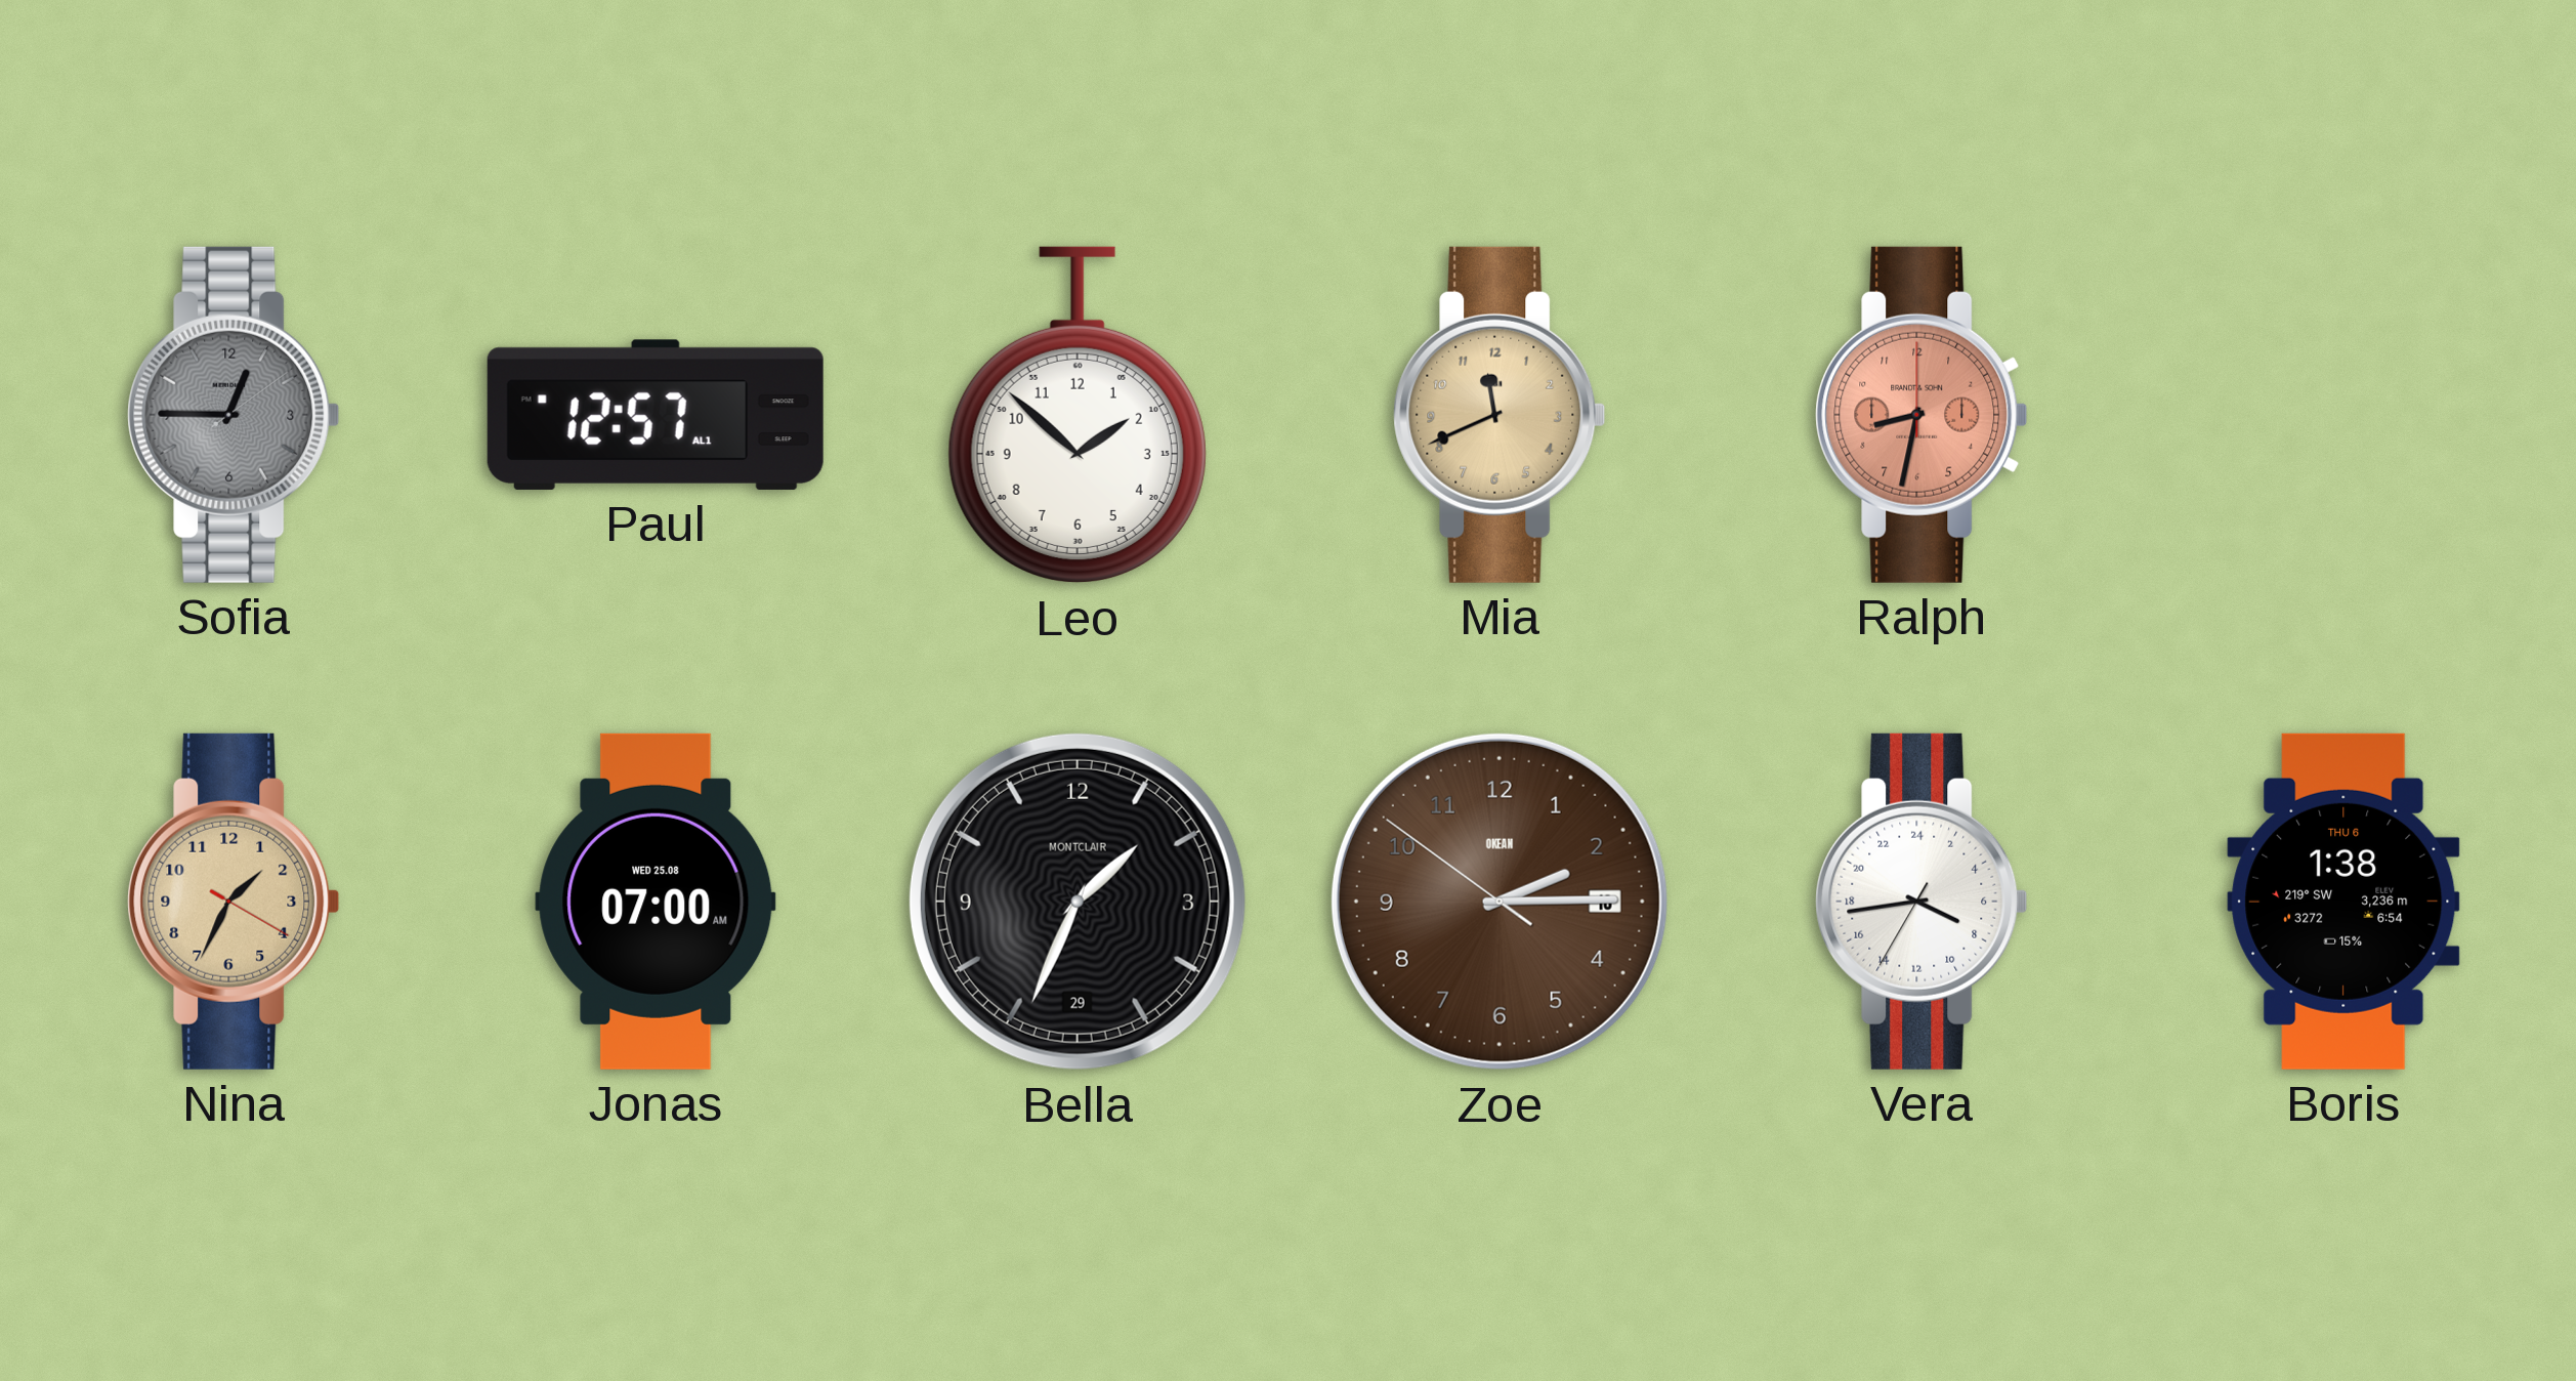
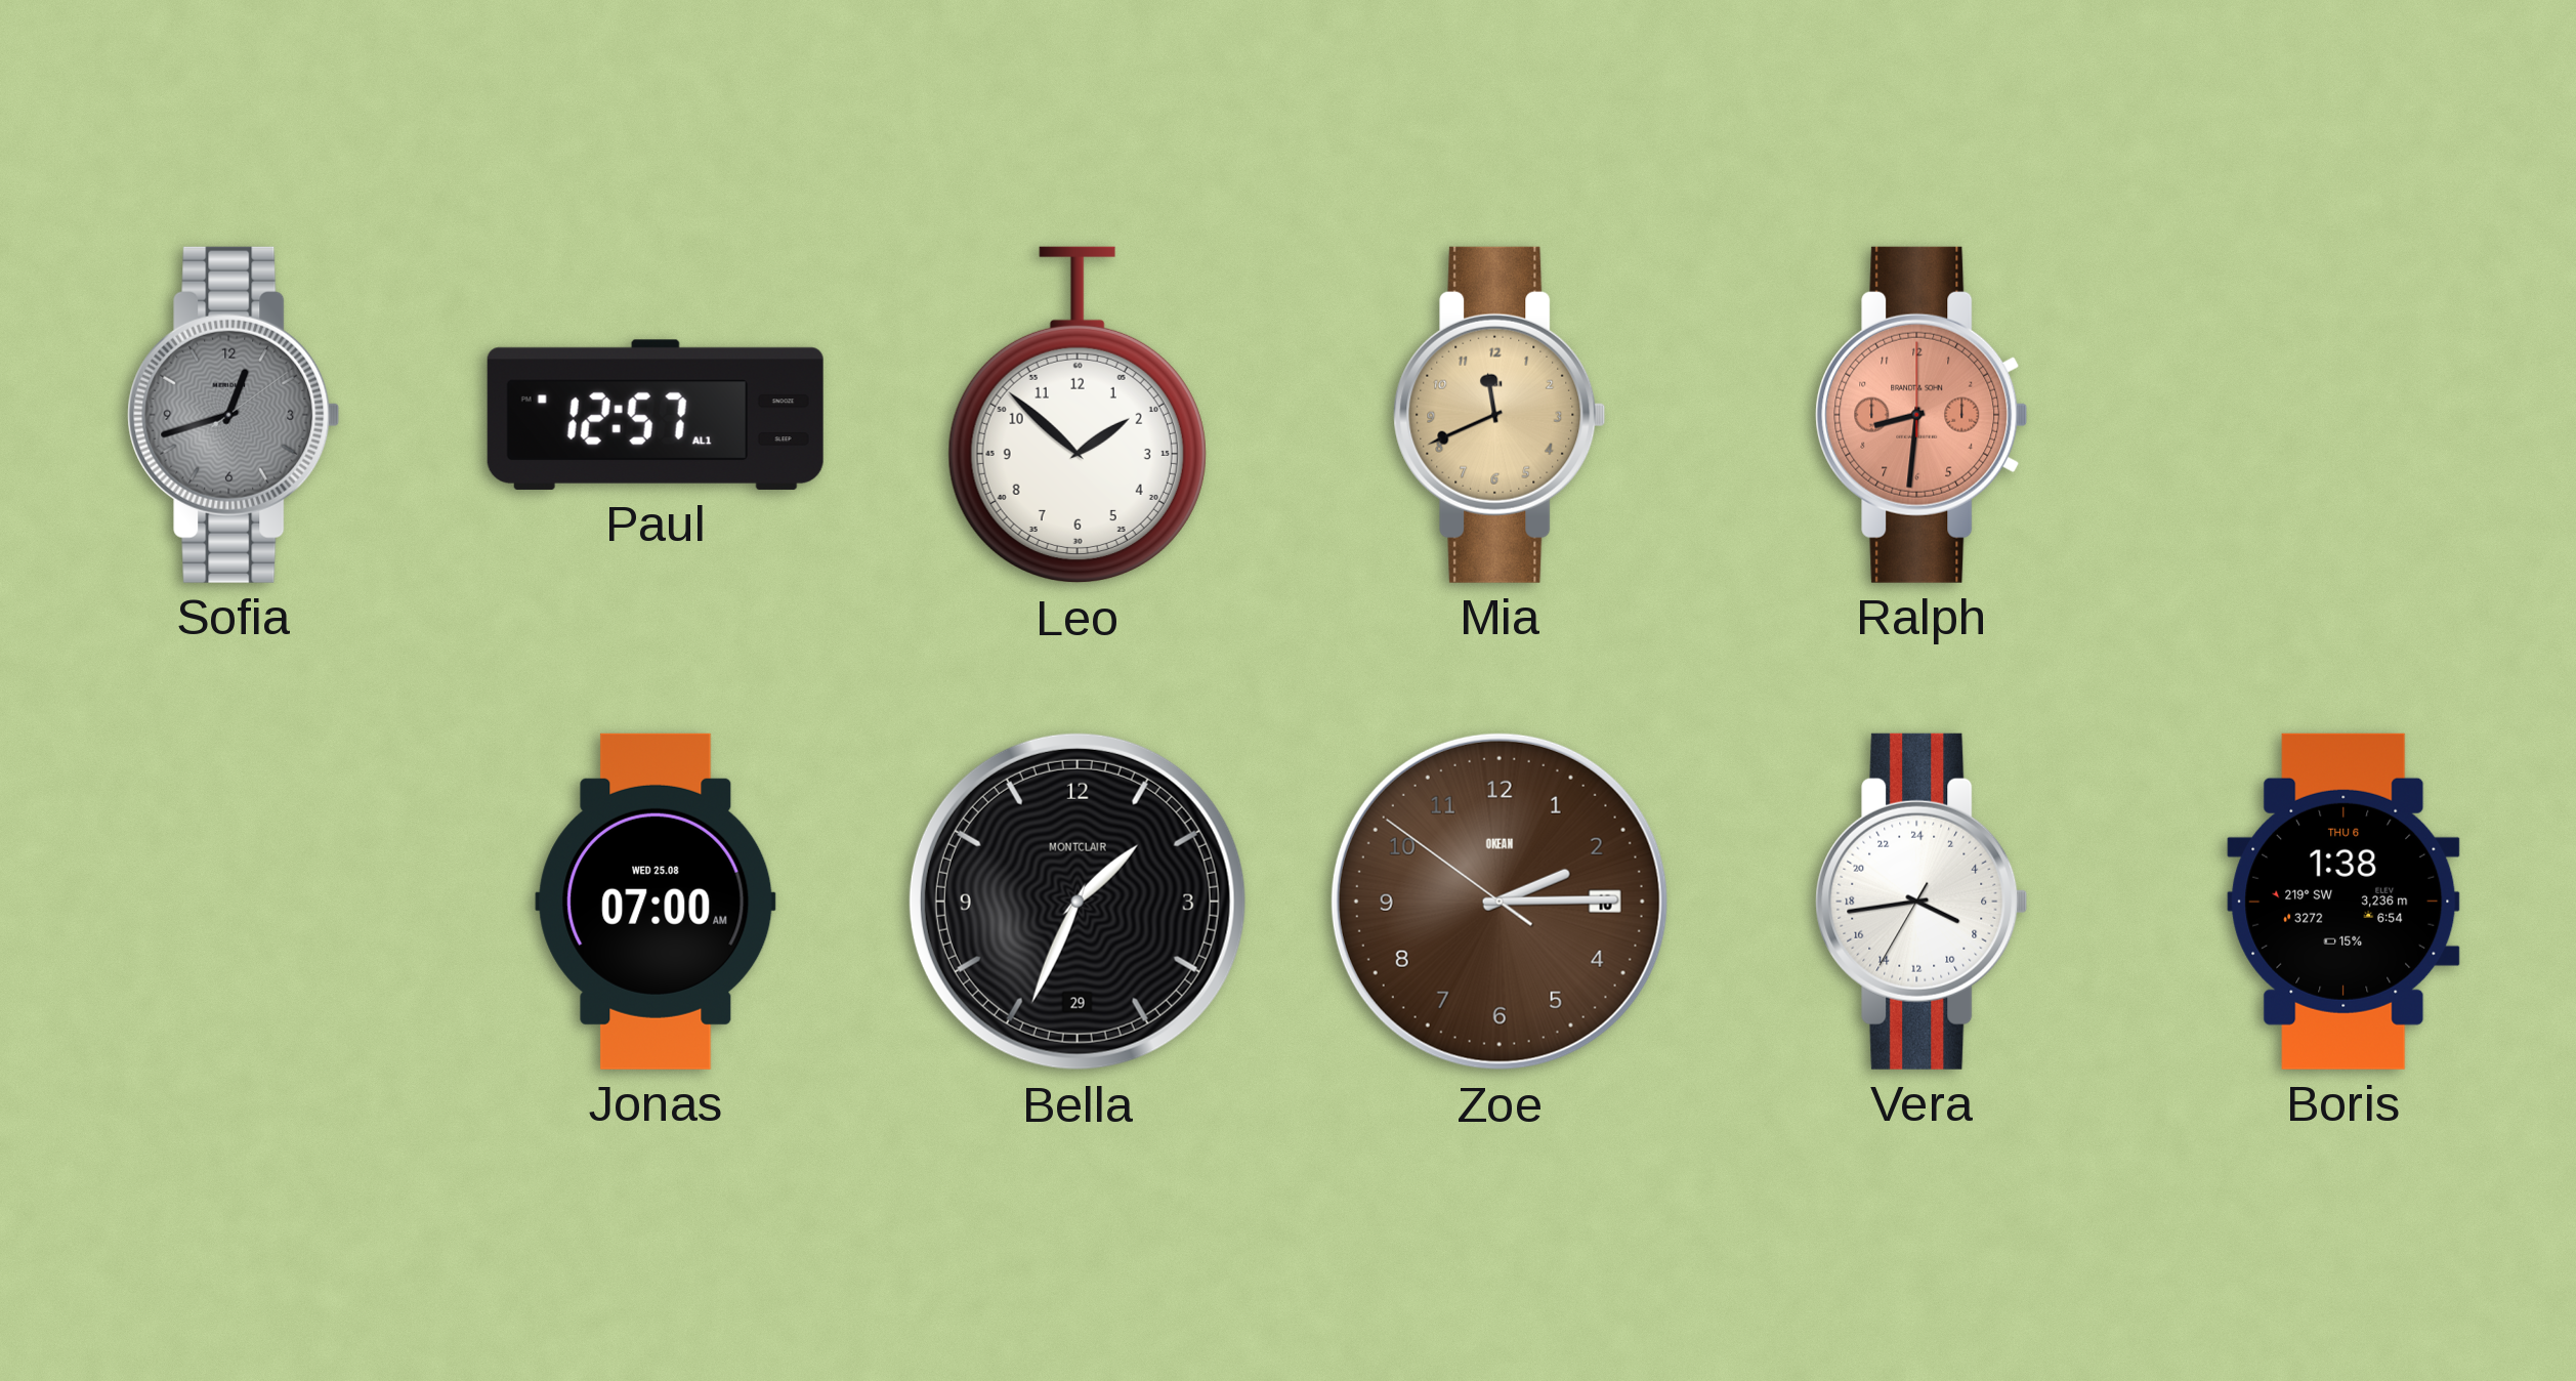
Sofia: 12:45 -> 12:42
Ralph: 8:32 -> 8:31
Nina: 1:34 -> none
